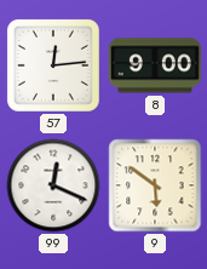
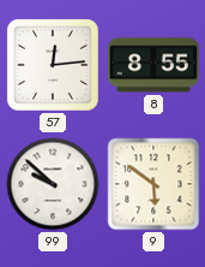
8: 9:00 -> 8:55
99: 12:19 -> 9:52
